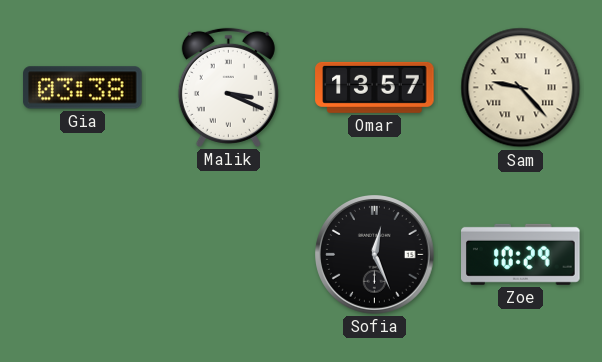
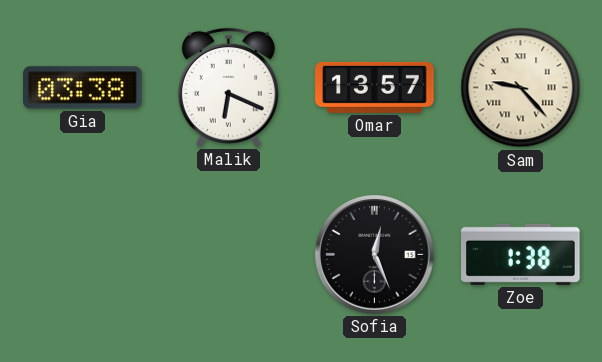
Malik: 3:19 -> 6:19
Zoe: 10:29 -> 1:38
